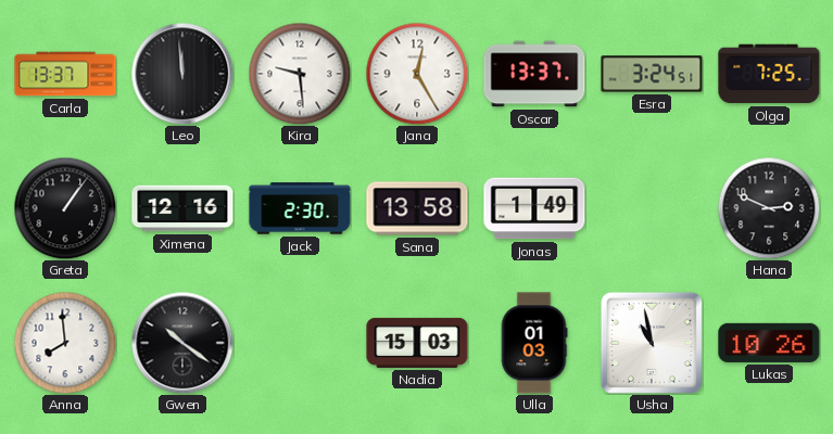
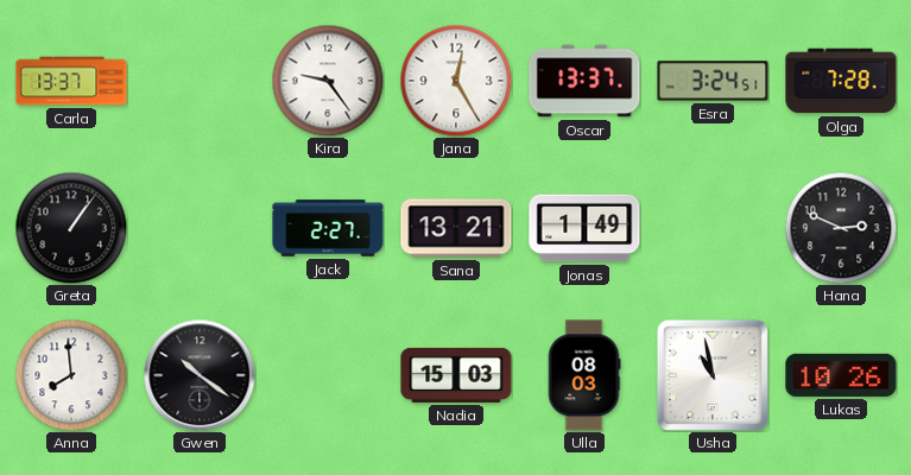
Leo: 11:59 -> none
Kira: 9:29 -> 9:24
Olga: 7:25 -> 7:28
Ximena: 12:16 -> none
Jack: 2:30 -> 2:27
Sana: 13:58 -> 13:21
Ulla: 01:03 -> 08:03
